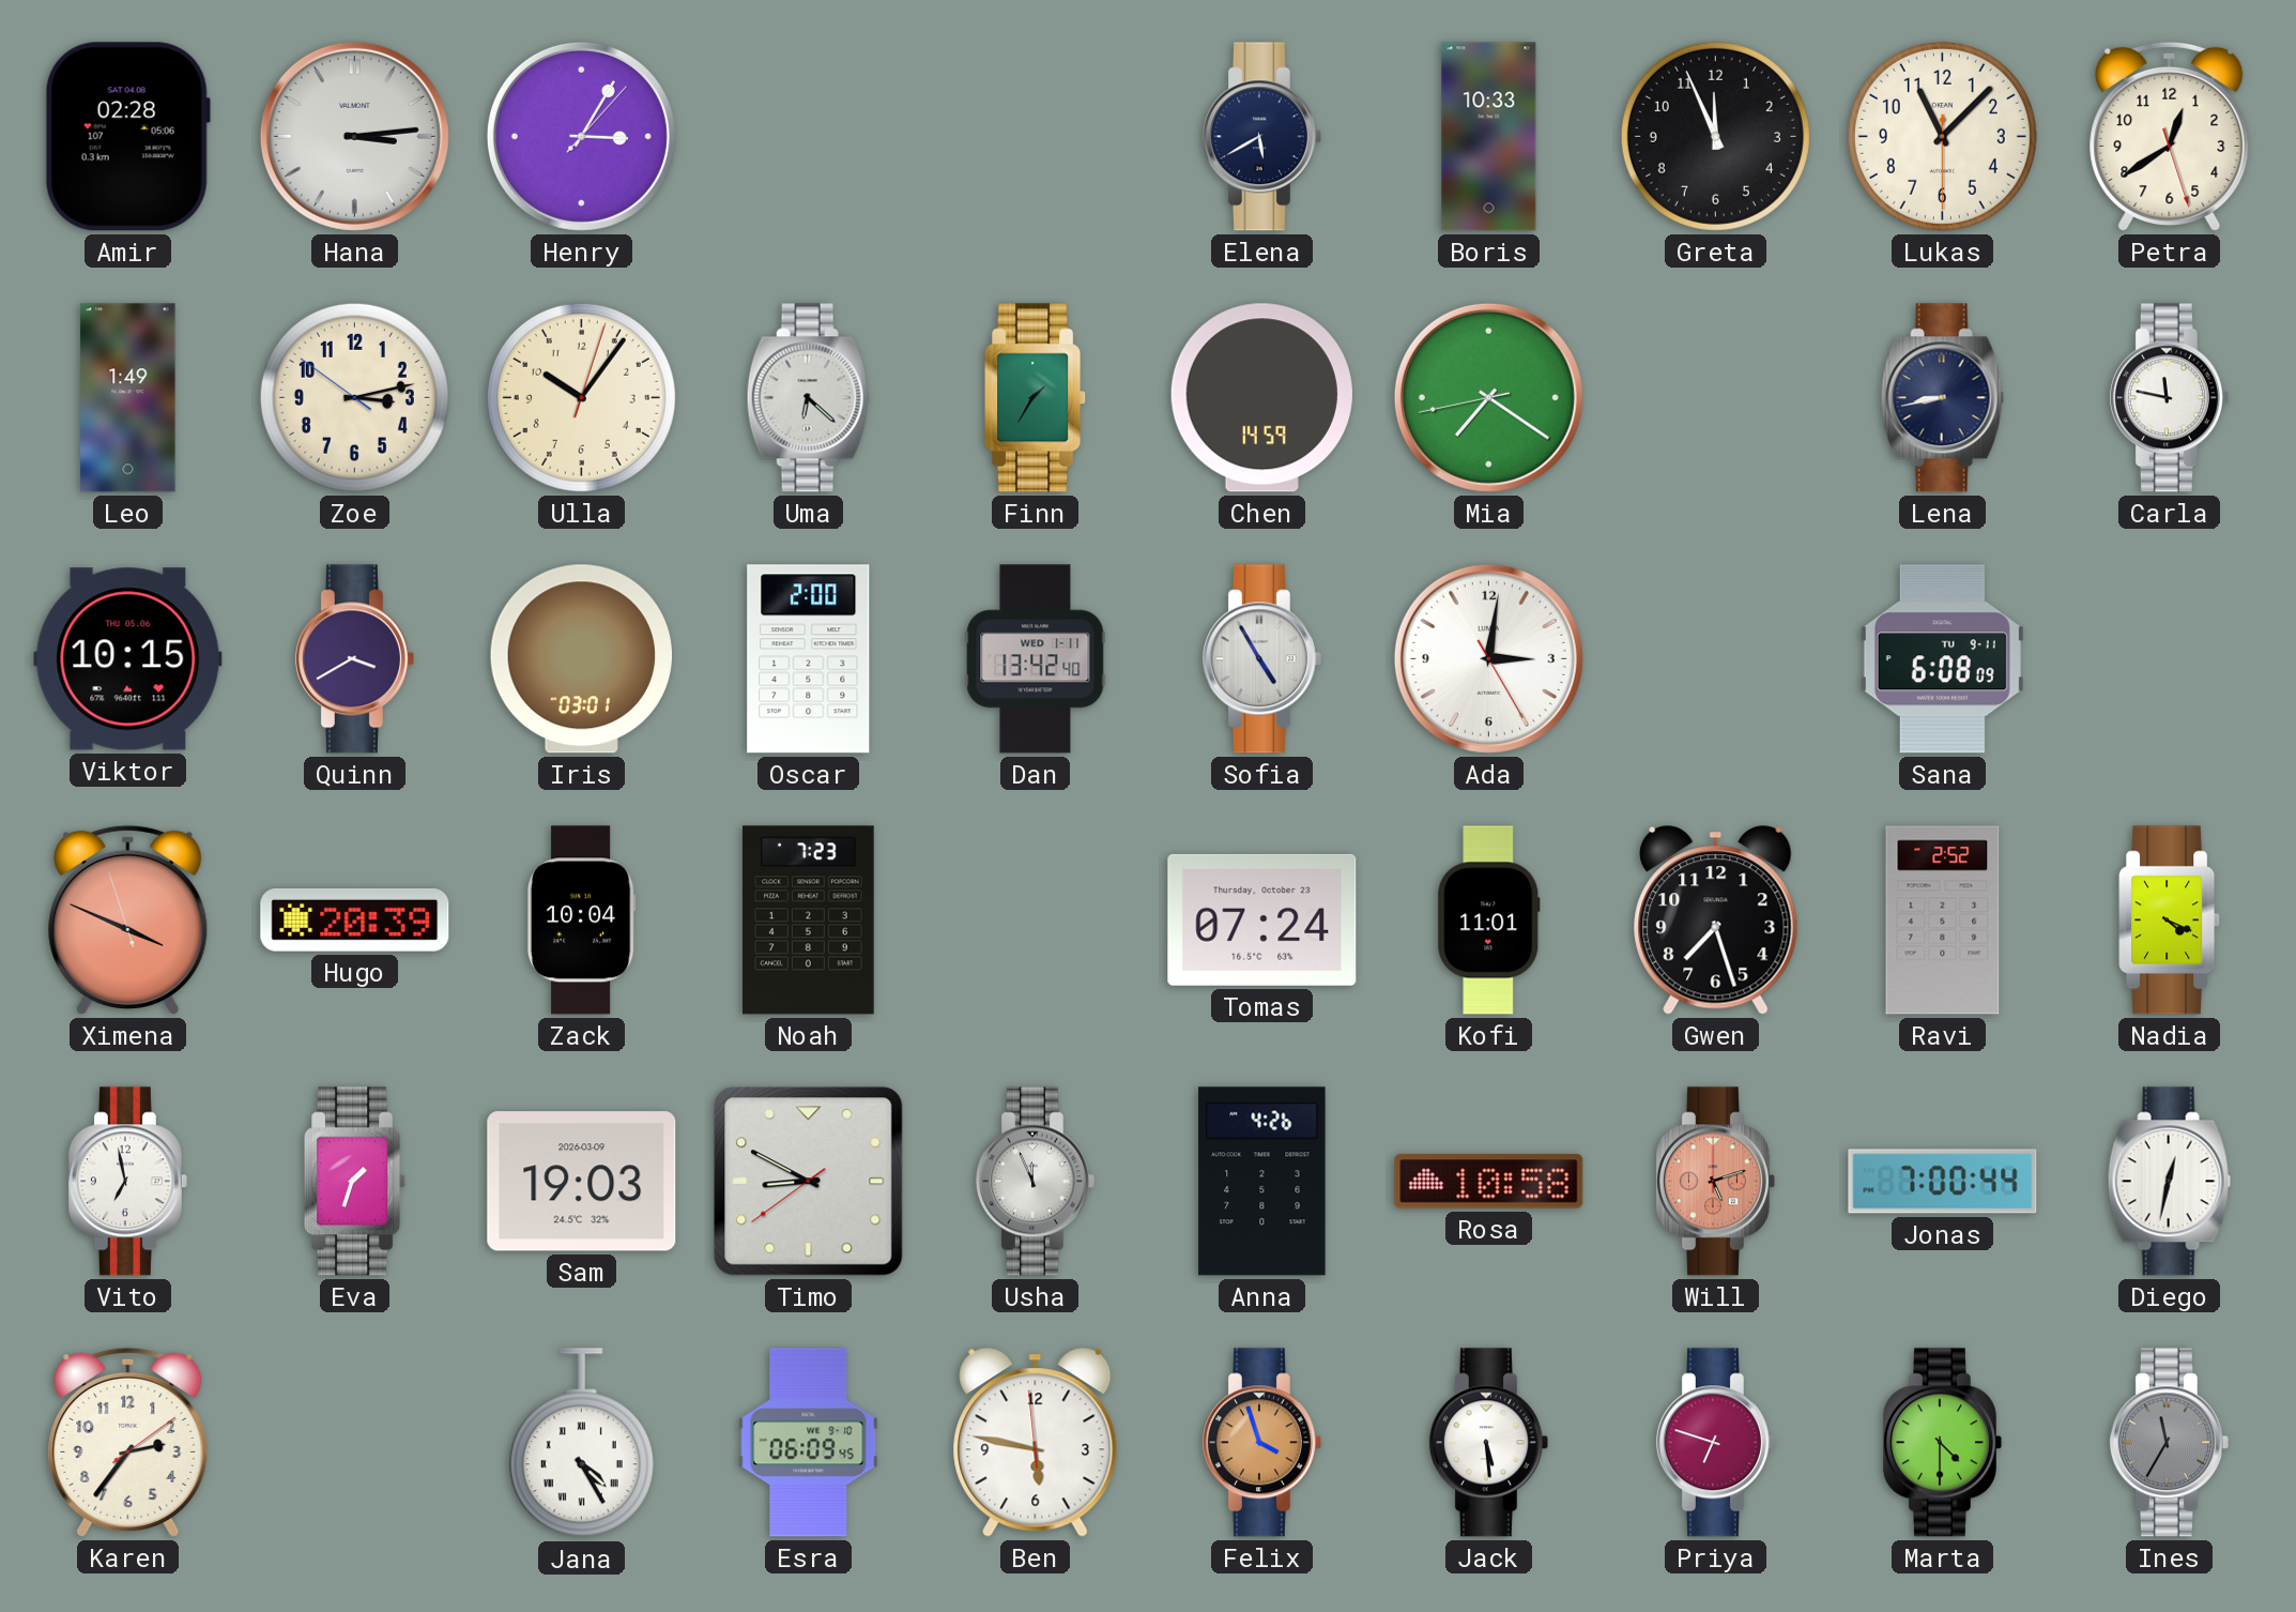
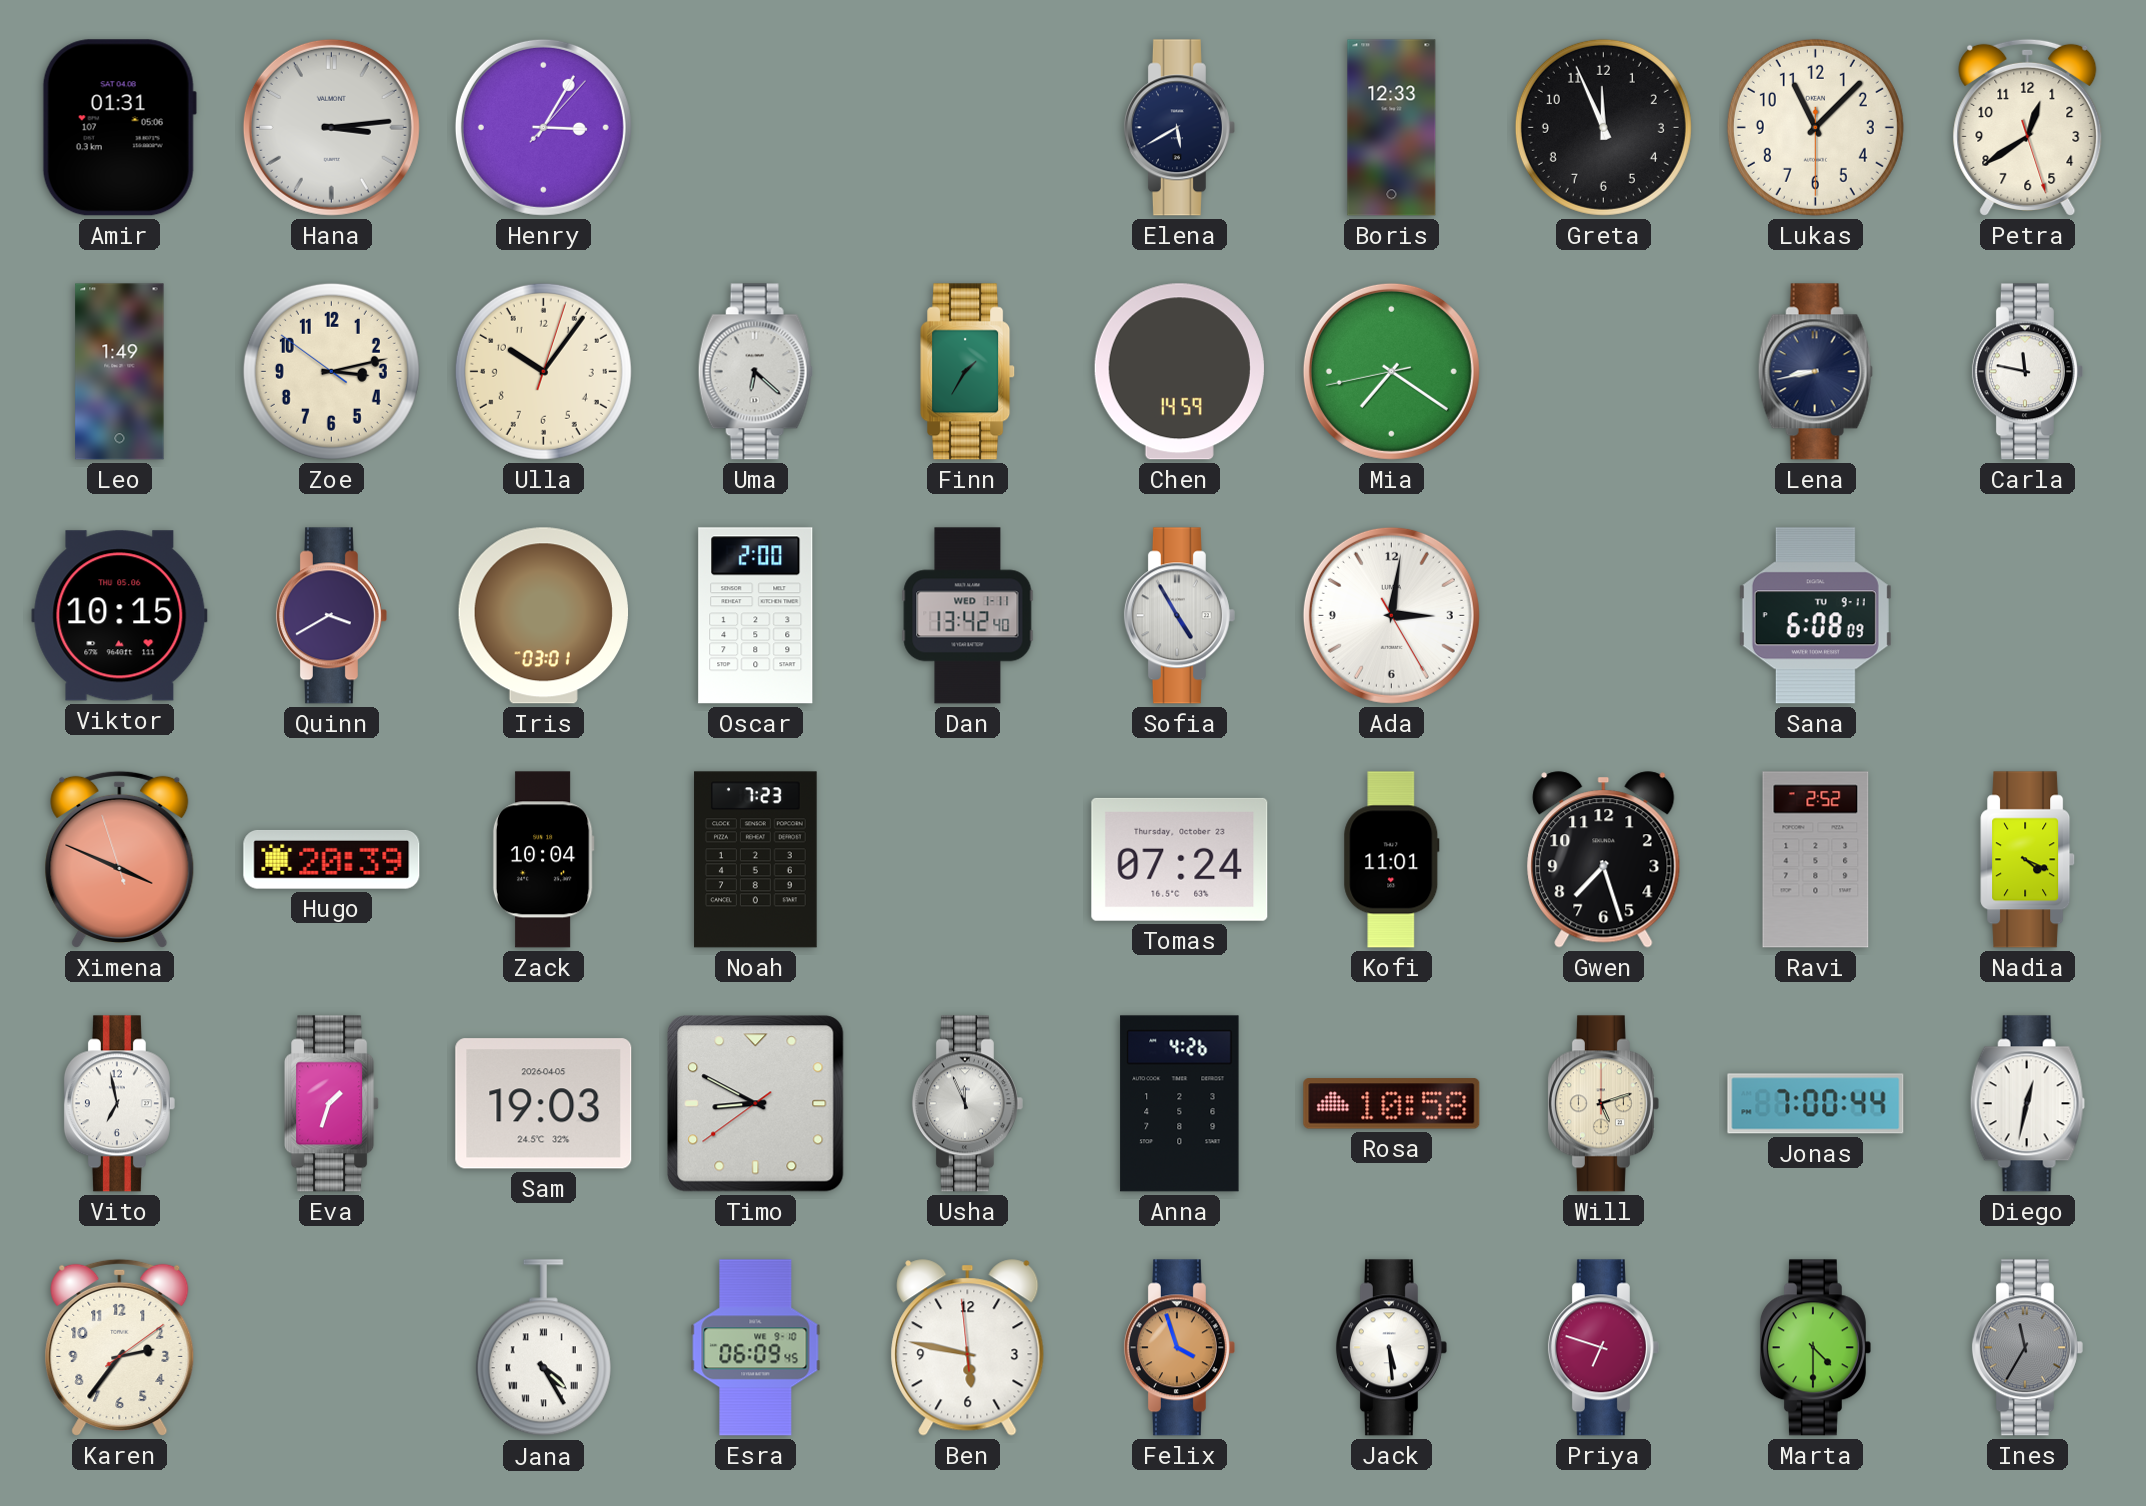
Amir: 02:28 -> 01:31
Boris: 10:33 -> 12:33
Sam date: 2026-03-09 -> 2026-04-05
Will dial: salmon -> cream
